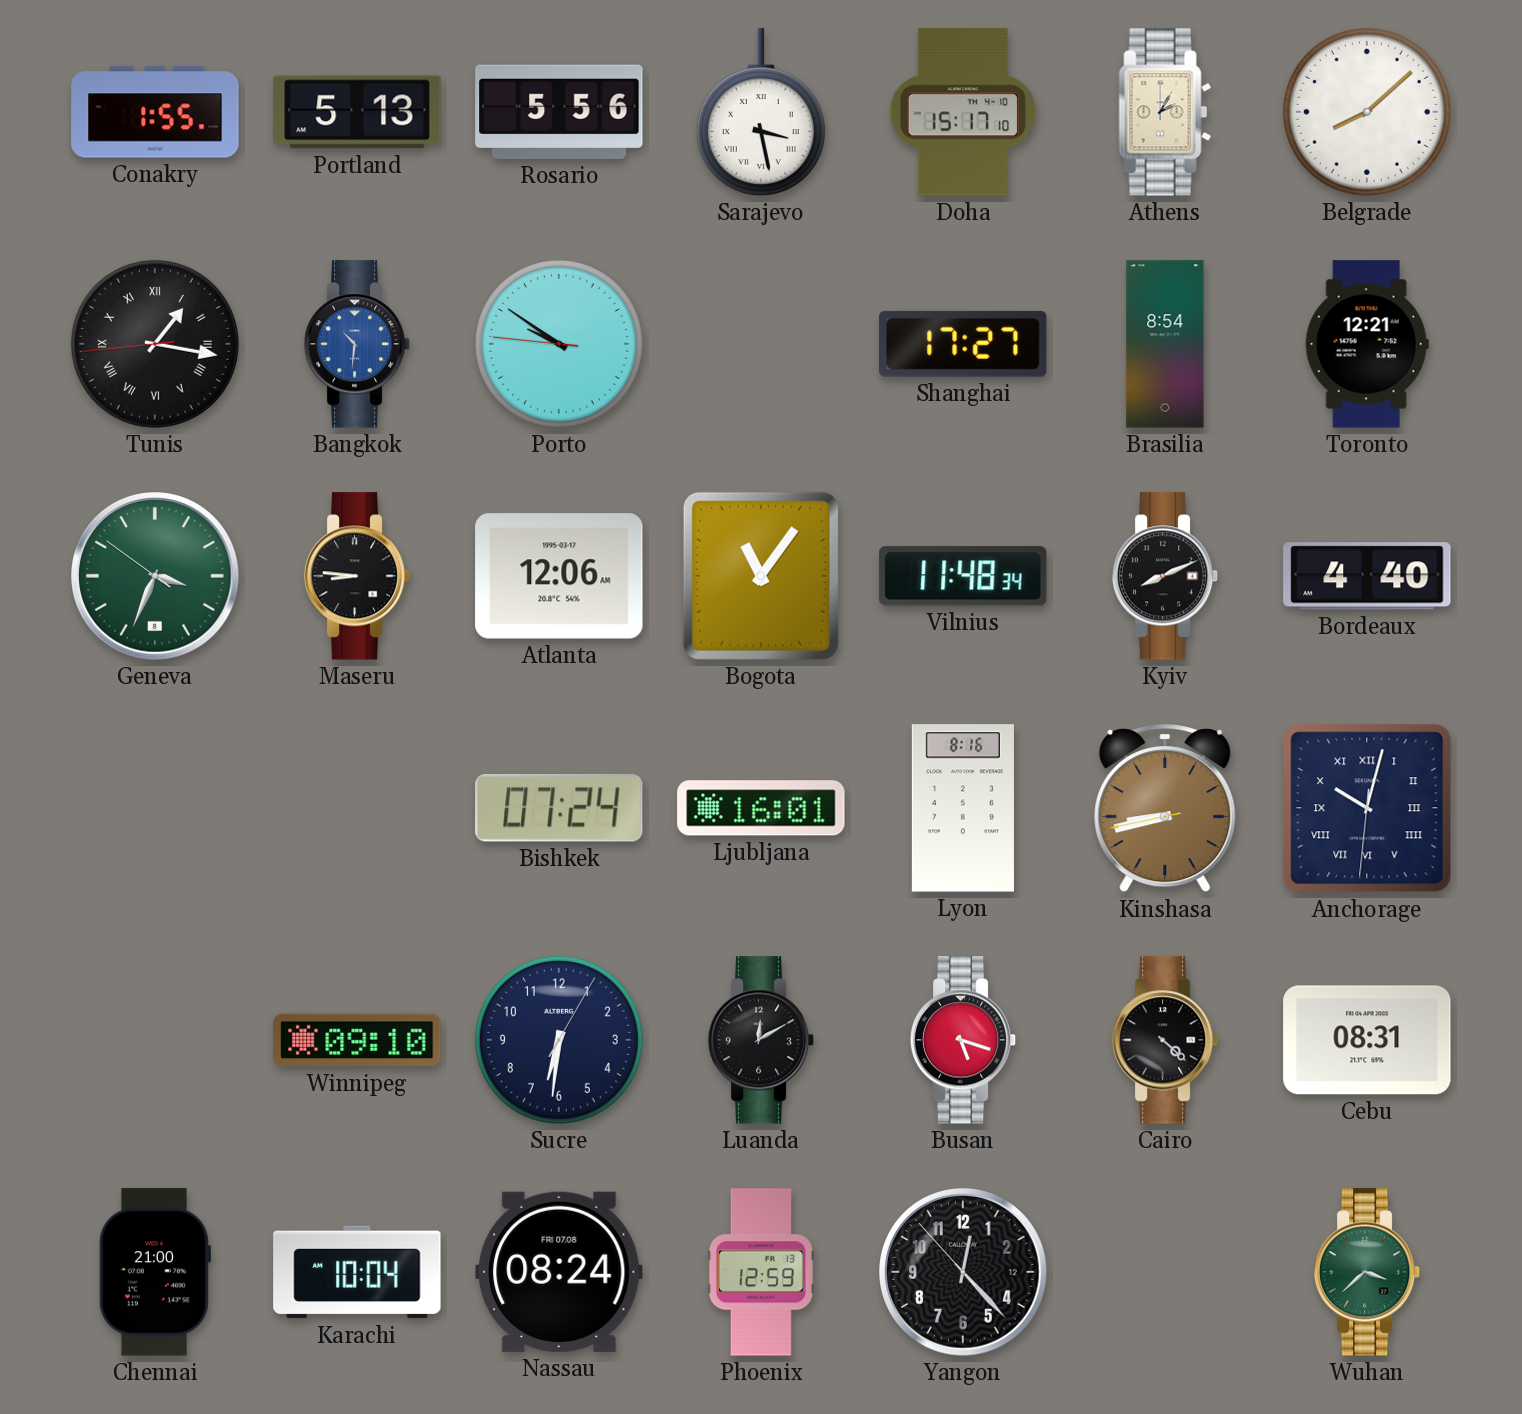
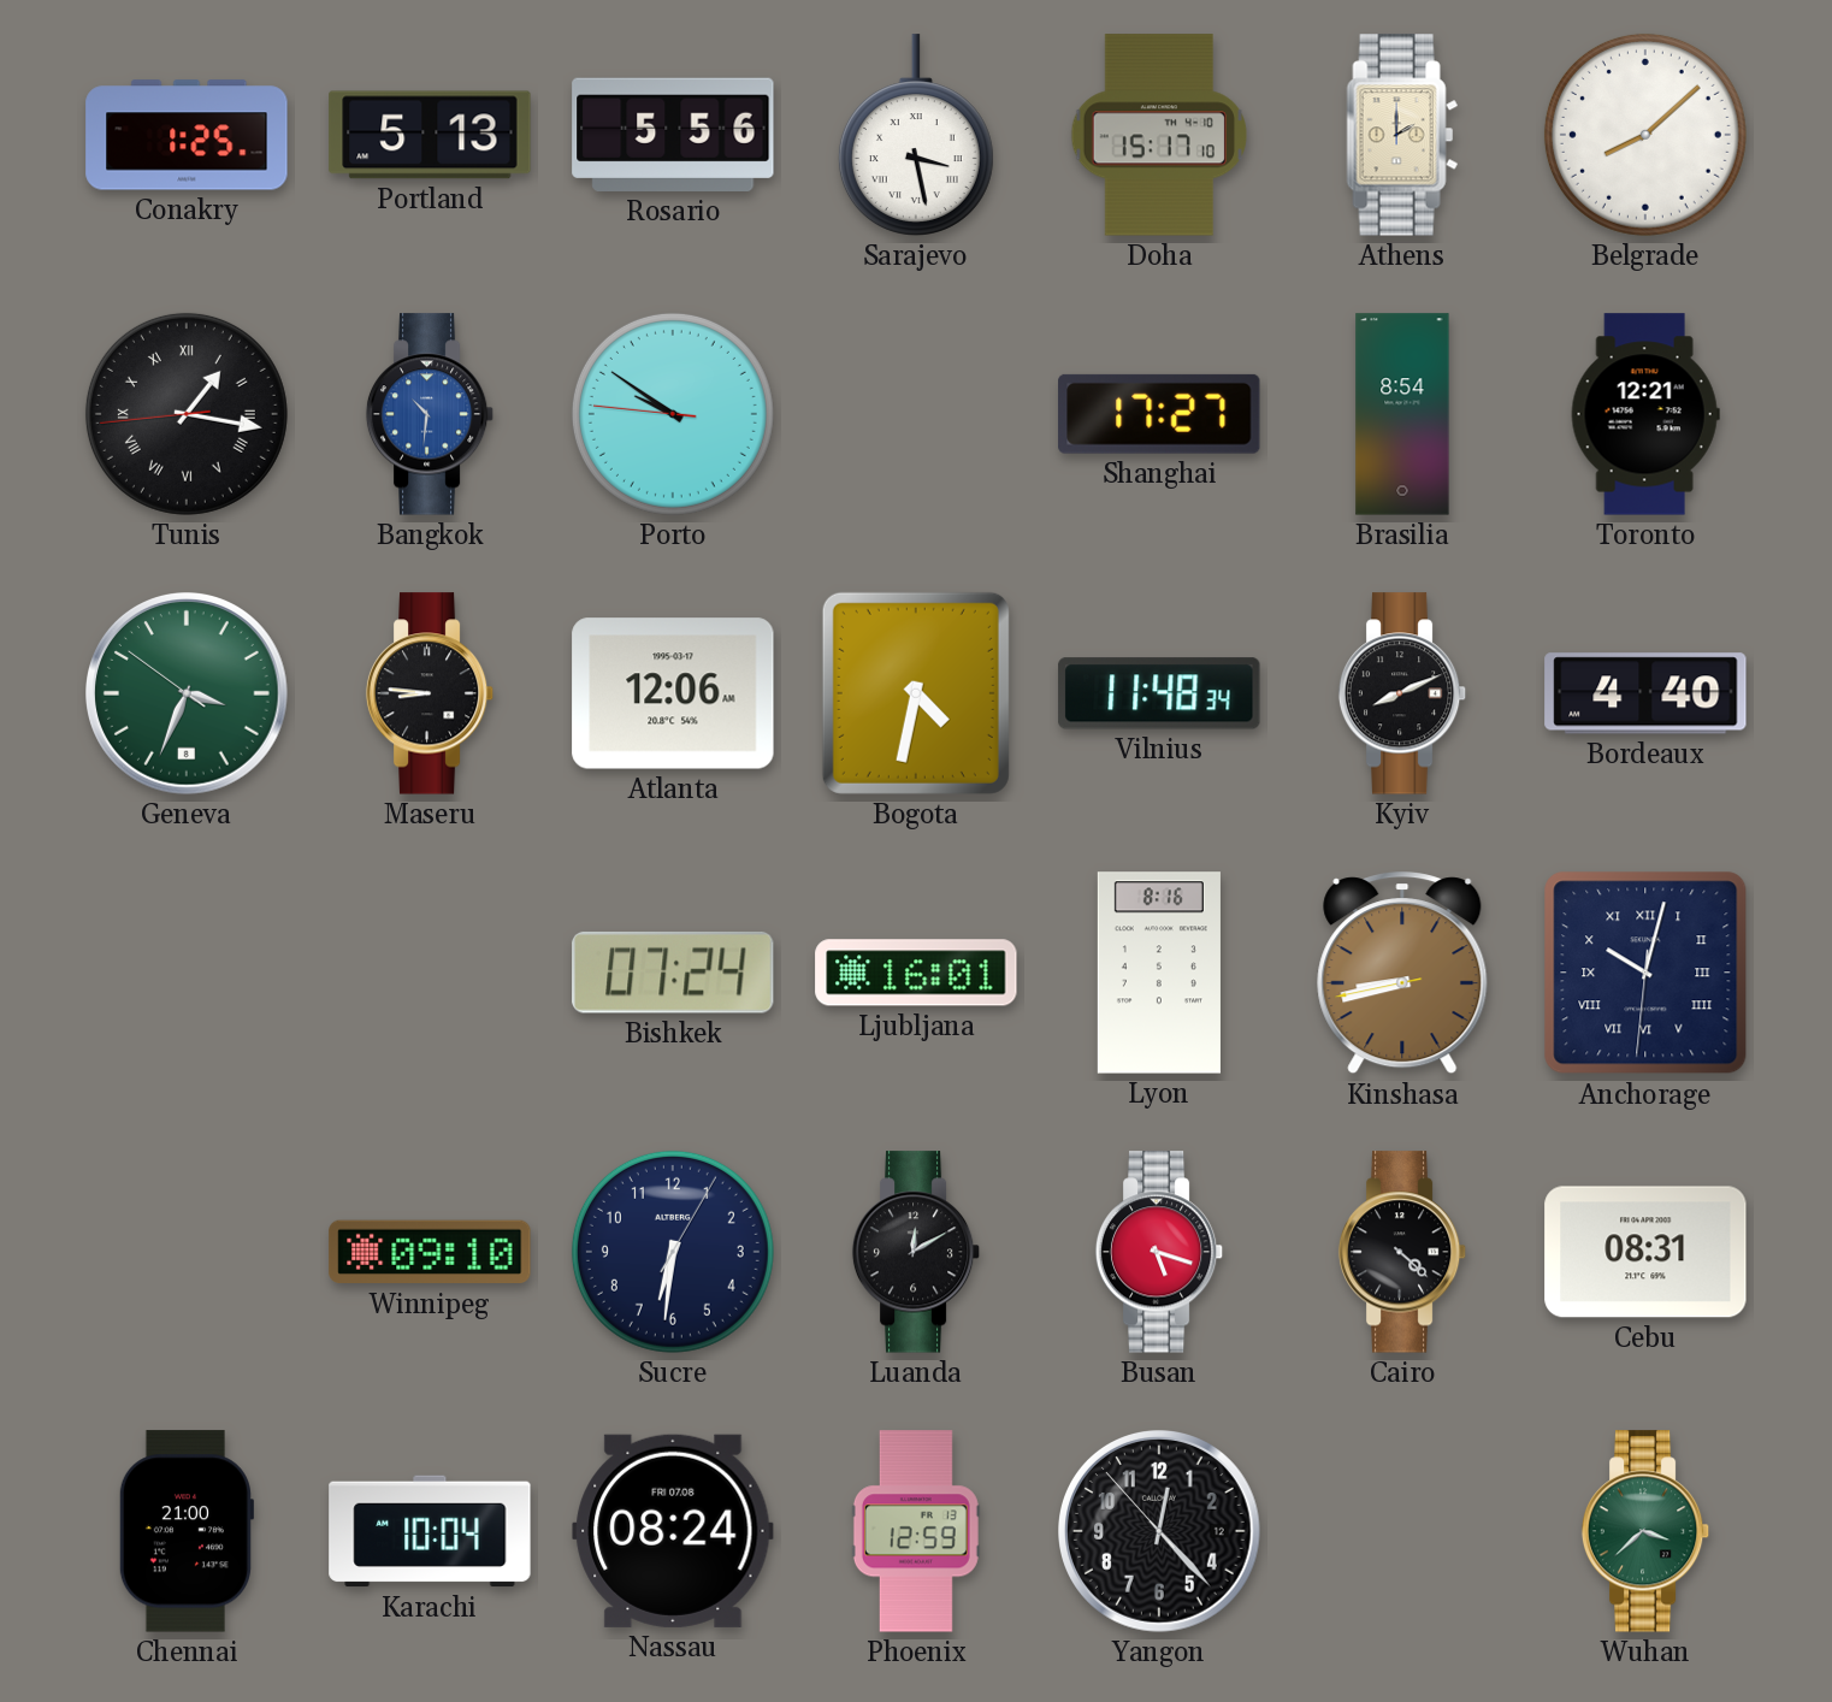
Conakry: 1:55 -> 1:25
Athens: 2:05 -> 2:00
Bogota: 11:06 -> 4:32
